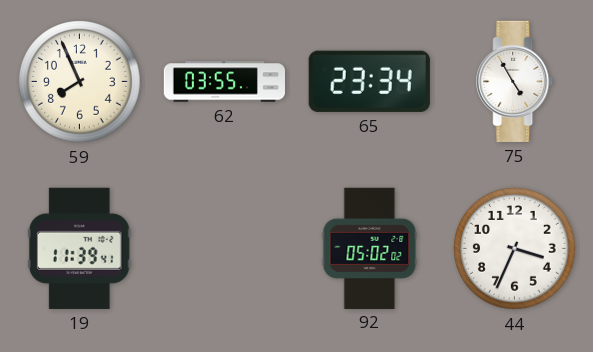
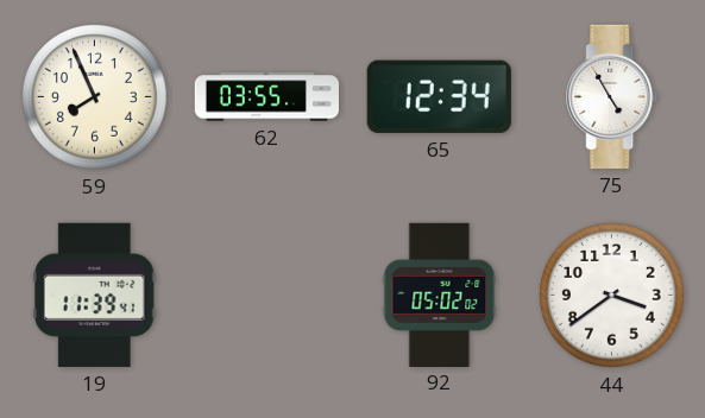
65: 23:34 -> 12:34
44: 3:34 -> 3:39
